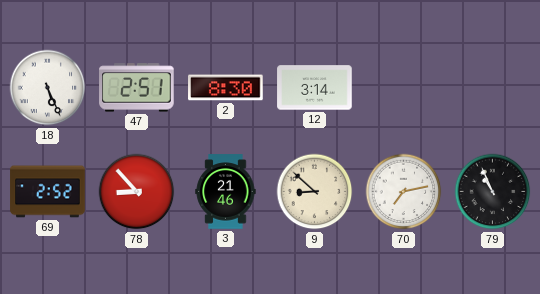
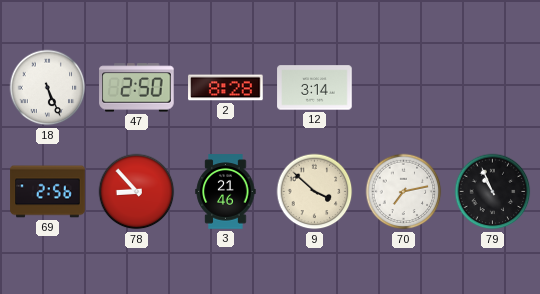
47: 2:51 -> 2:50
2: 8:30 -> 8:28
69: 2:52 -> 2:56
9: 8:52 -> 3:52
